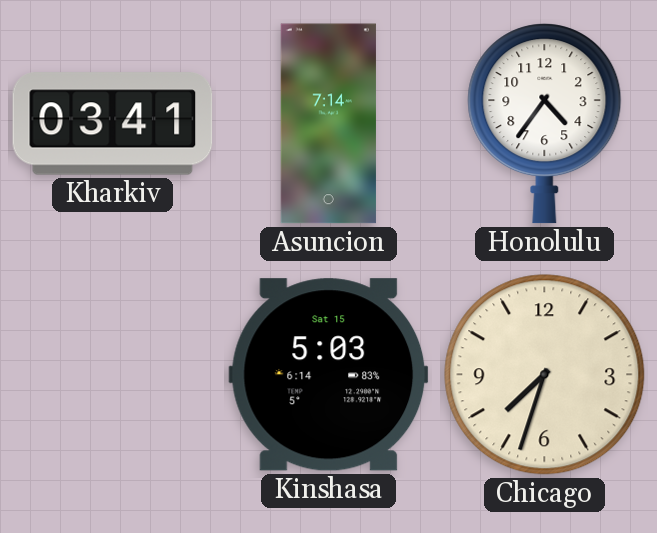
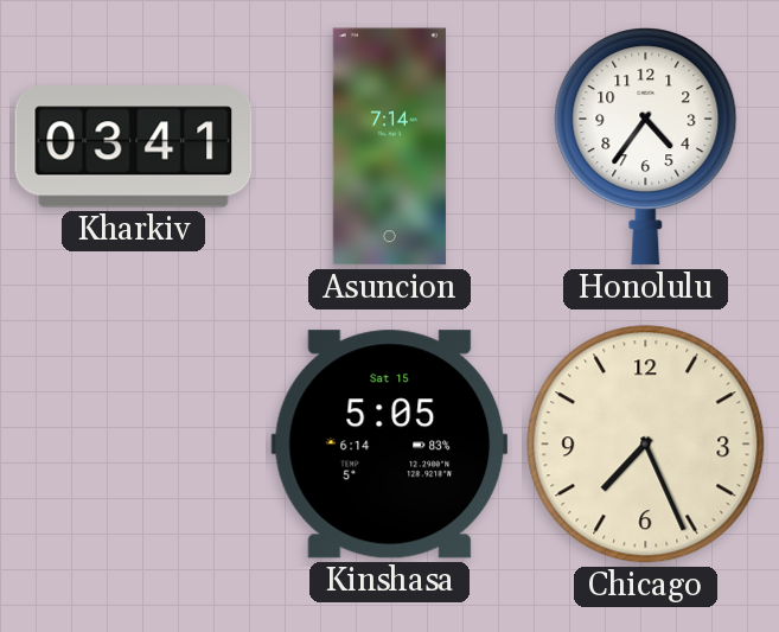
Kinshasa: 5:03 -> 5:05
Chicago: 7:33 -> 7:26
